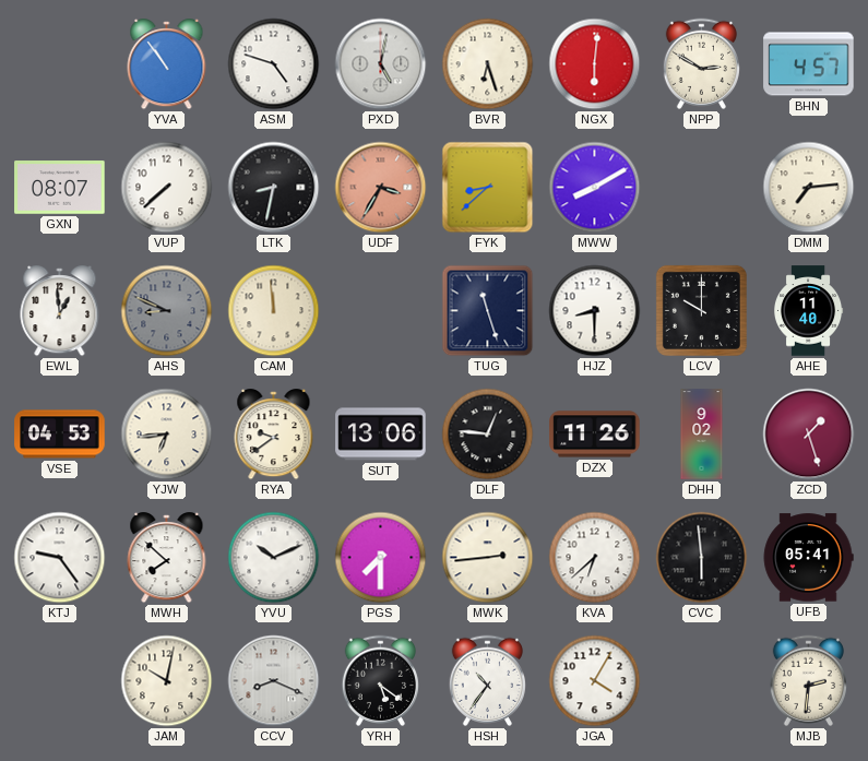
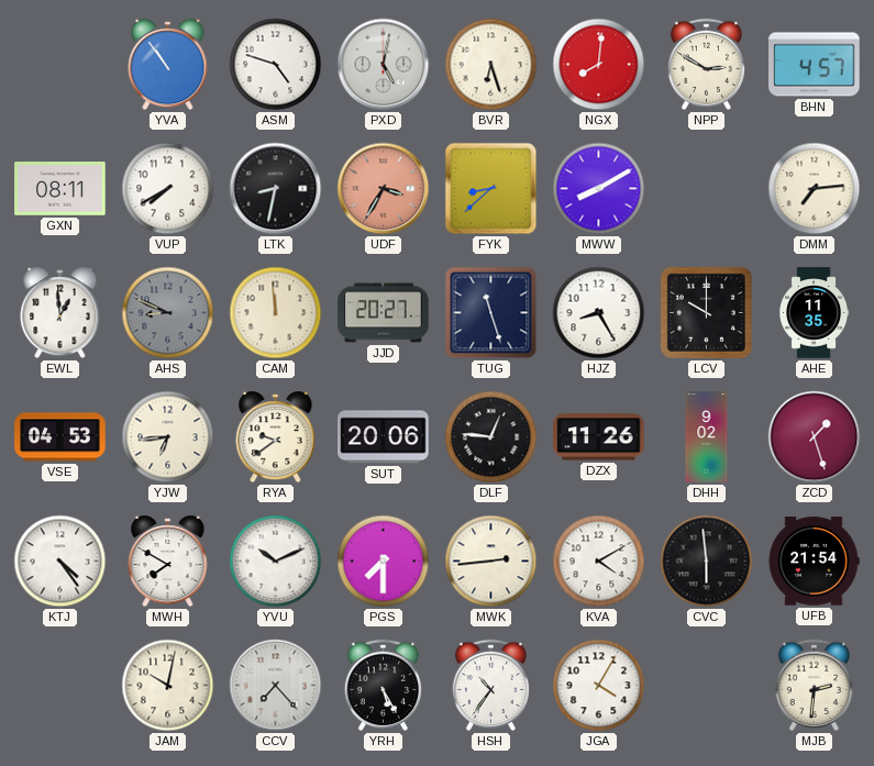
NGX: 6:01 -> 8:01
GXN: 08:07 -> 08:11
VUP: 7:38 -> 7:40
JJD: none -> 20:27
HJZ: 8:30 -> 8:25
AHE: 11:40 -> 11:35
SUT: 13:06 -> 20:06
KTJ: 9:24 -> 4:24
MWH: 7:52 -> 7:50
KVA: 6:38 -> 4:10
UFB: 05:41 -> 21:54
CCV: 8:19 -> 7:23
YRH: 5:21 -> 5:25
